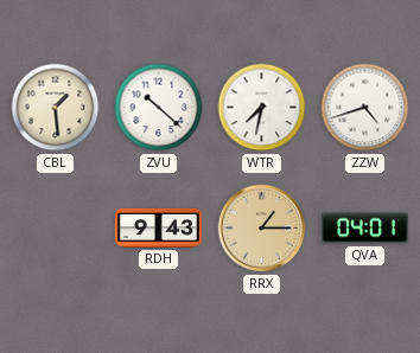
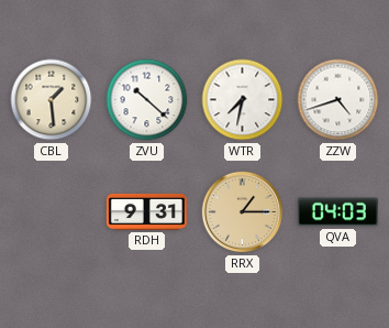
RDH: 9:43 -> 9:31
QVA: 04:01 -> 04:03
